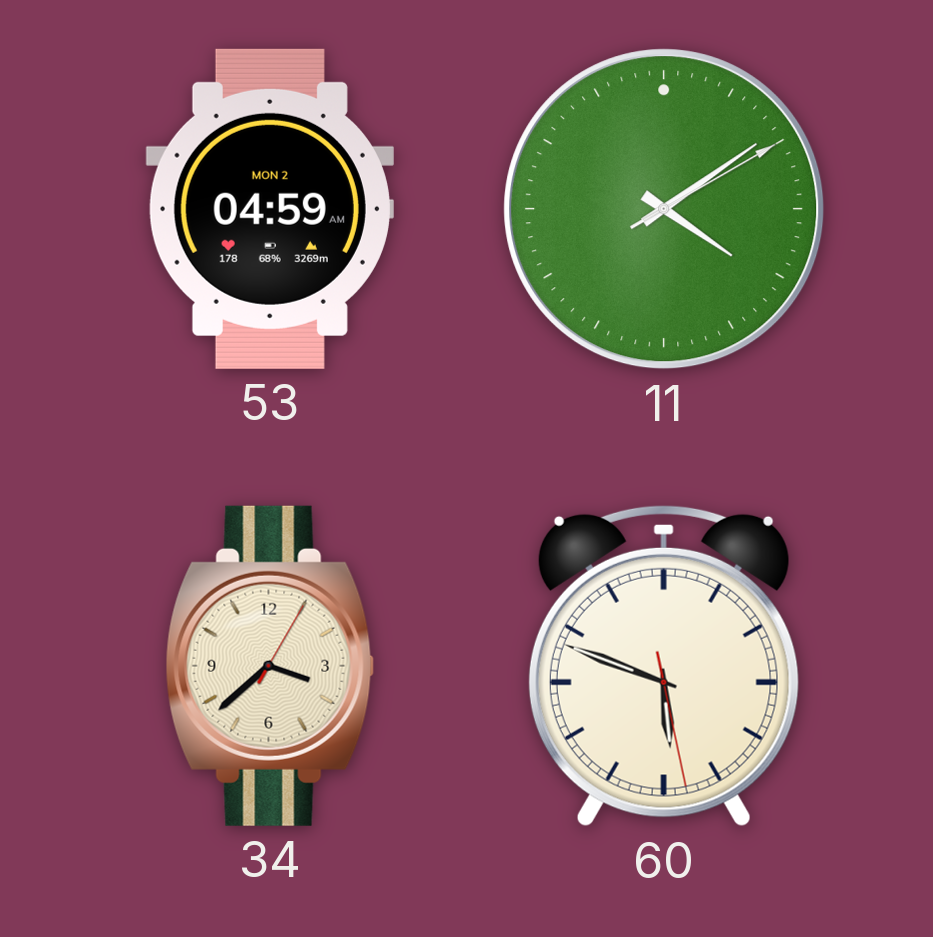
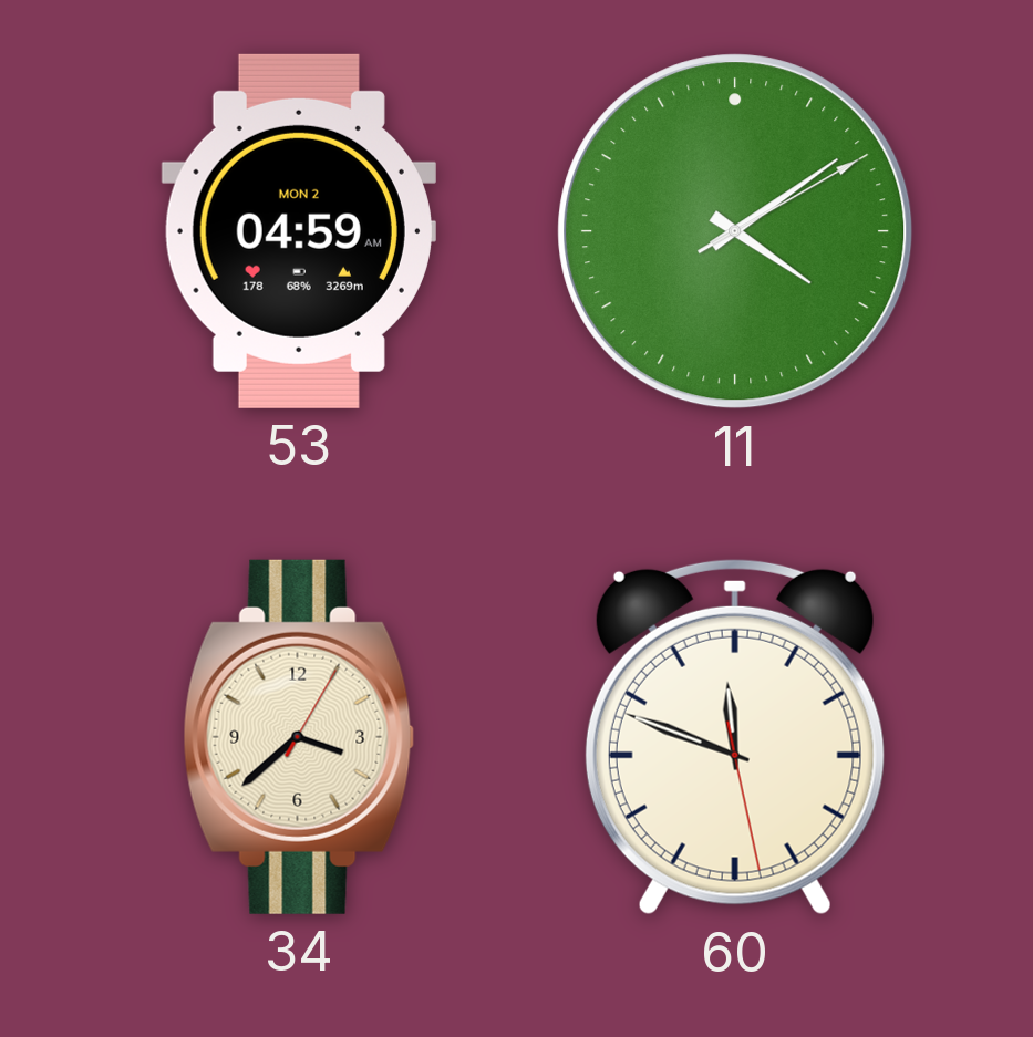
60: 5:48 -> 11:48
